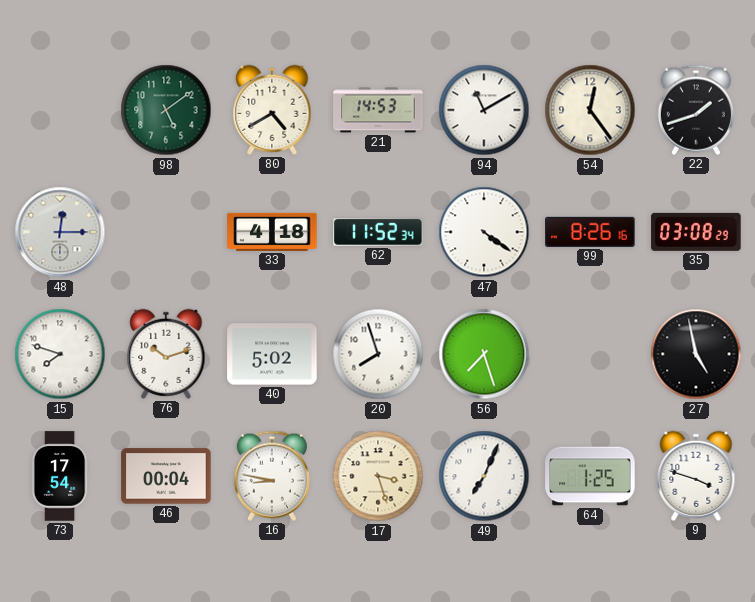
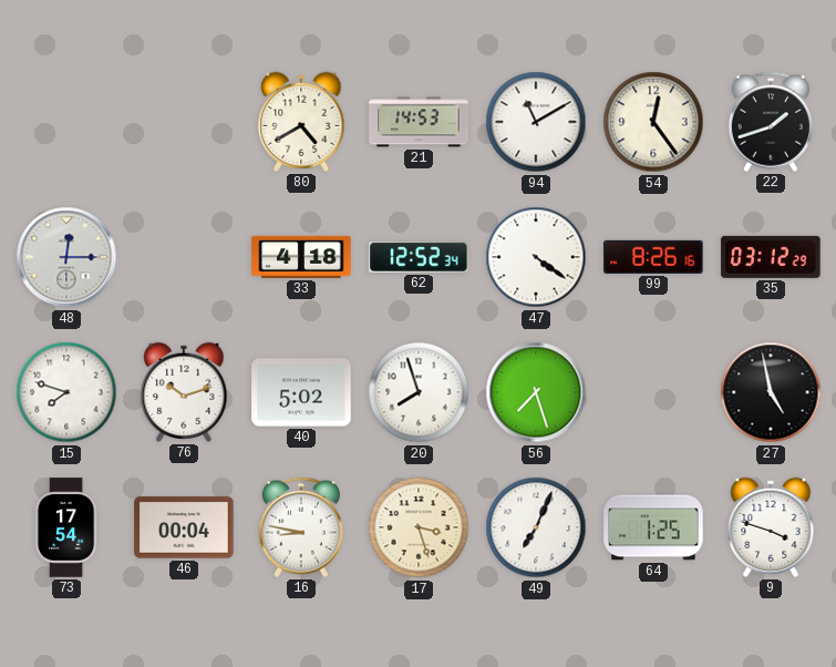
98: 5:09 -> none
62: 11:52 -> 12:52
35: 03:08 -> 03:12
